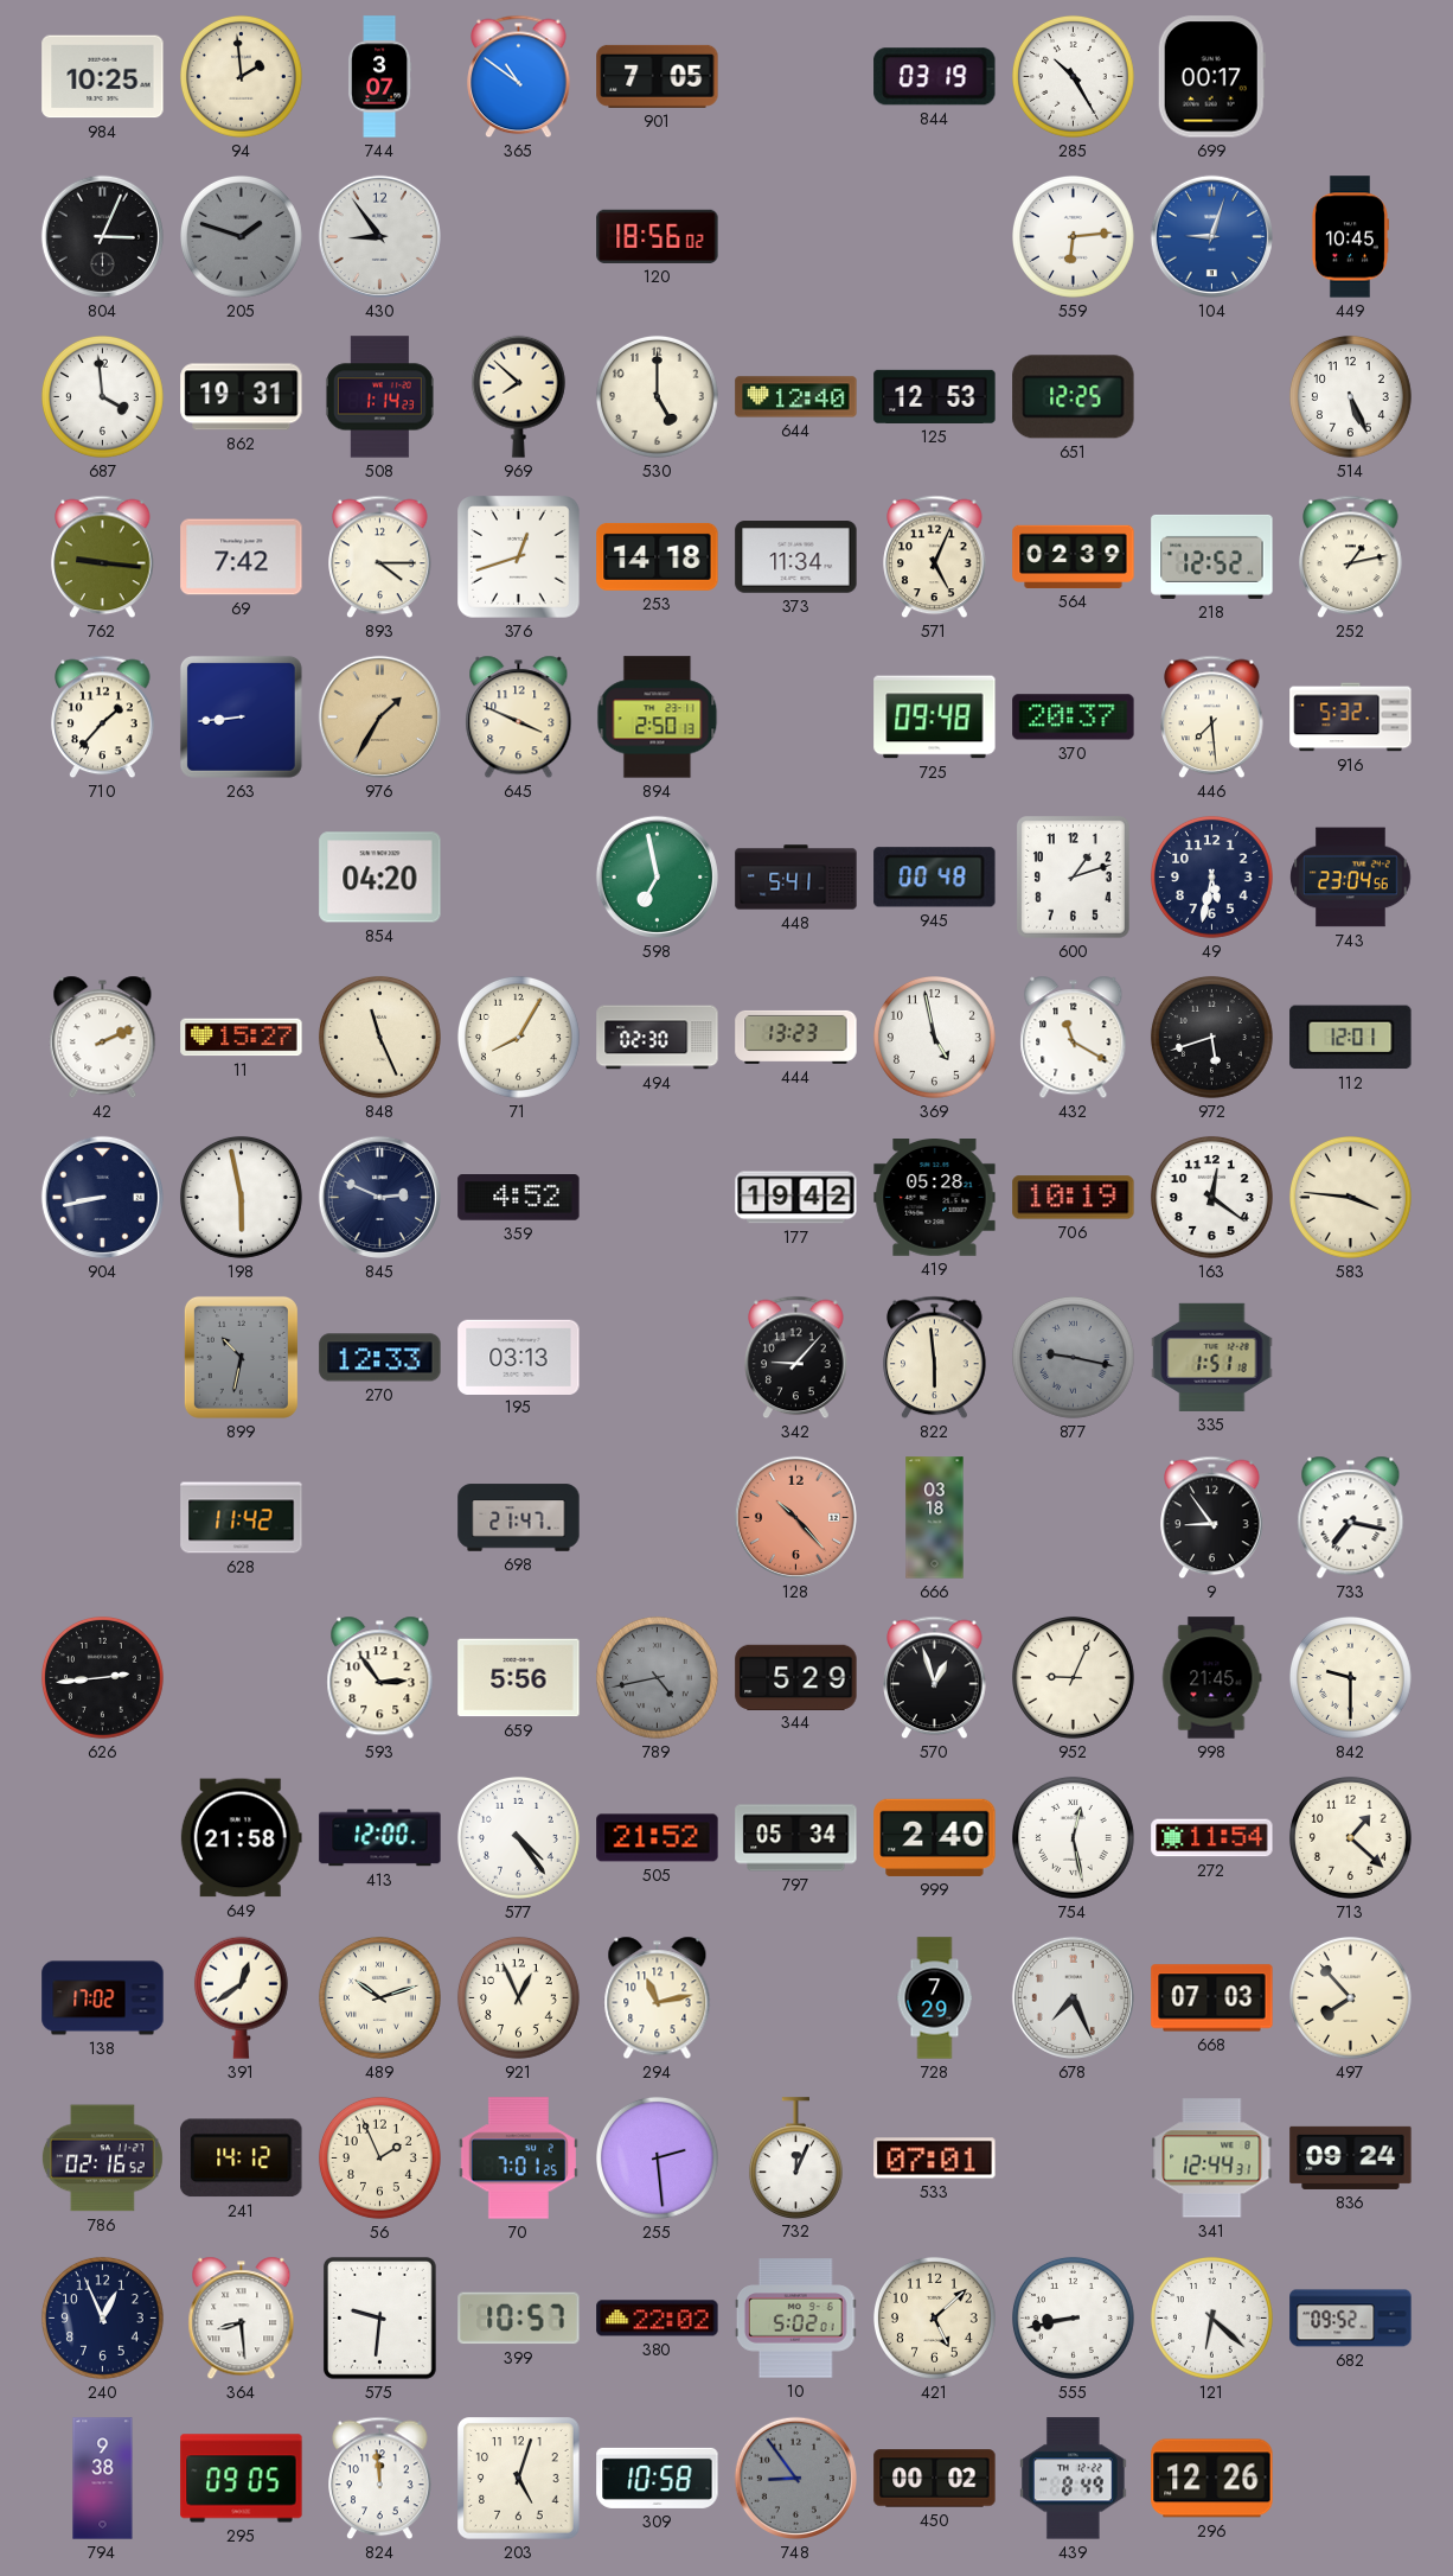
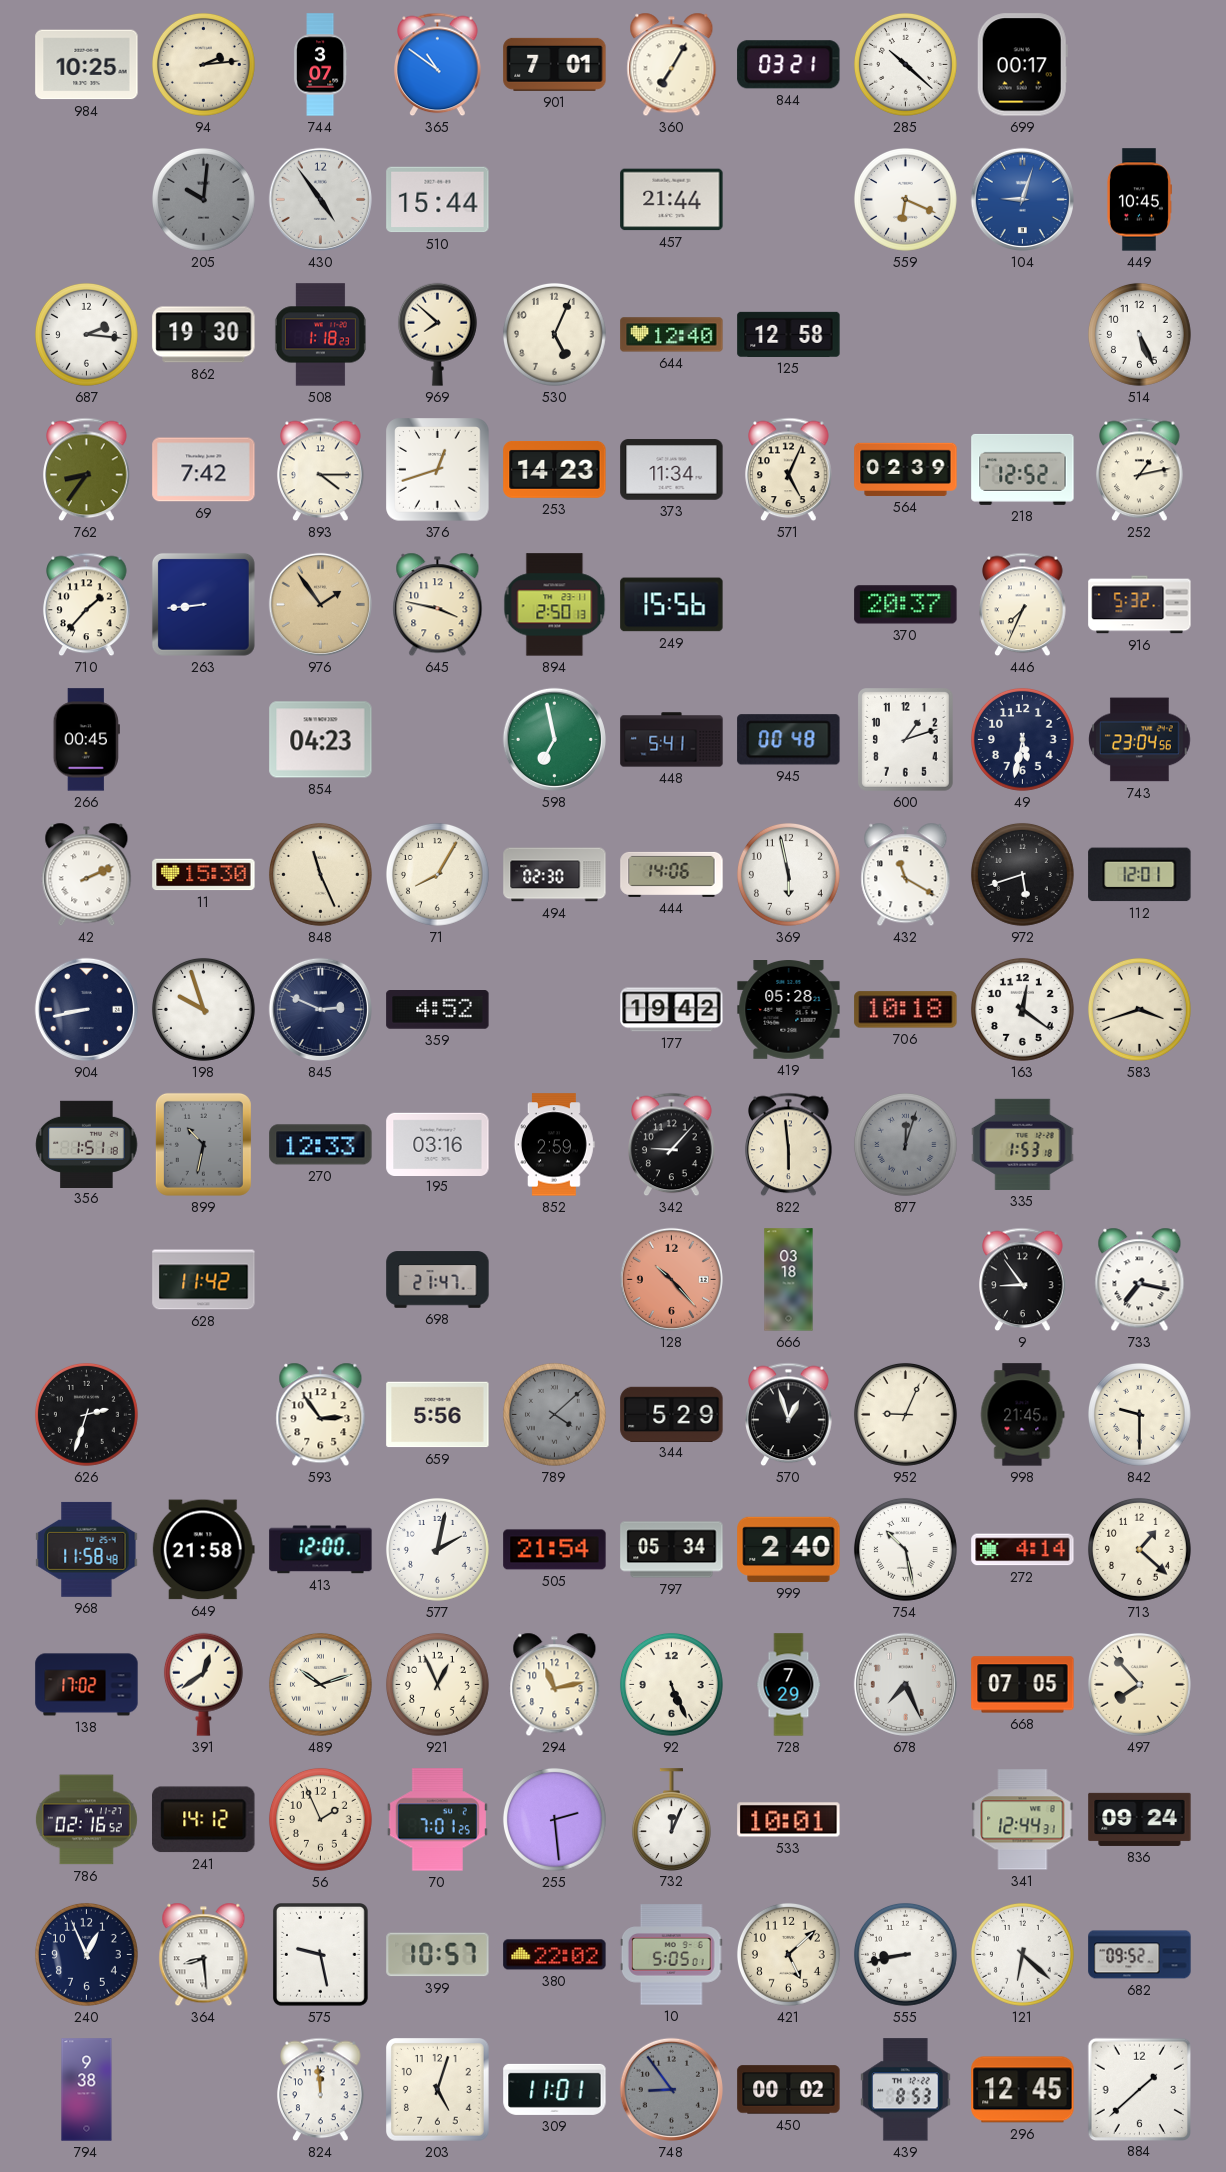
94: 1:59 -> 2:14
901: 7:05 -> 7:01
360: none -> 7:05
844: 03:19 -> 03:21
285: 10:25 -> 10:22
804: 3:04 -> none
205: 1:48 -> 10:01
430: 8:54 -> 4:54
510: none -> 15:44
120: 18:56 -> none
457: none -> 21:44
559: 6:14 -> 6:19
687: 3:59 -> 2:16
862: 19:31 -> 19:30
508: 1:14 -> 1:18
530: 5:00 -> 5:04
125: 12:53 -> 12:58
651: 12:25 -> none
762: 9:16 -> 8:36
253: 14:18 -> 14:23
976: 1:35 -> 1:54
645: 3:49 -> 3:47
249: none -> 15:56
725: 09:48 -> none
446: 7:29 -> 7:34
266: none -> 00:45
854: 04:20 -> 04:23
11: 15:27 -> 15:30
444: 13:23 -> 14:06
369: 4:58 -> 5:58
198: 5:58 -> 9:57
706: 10:19 -> 10:18
583: 3:46 -> 3:42
356: none -> 1:51
195: 03:13 -> 03:16
852: none -> 2:59
877: 9:17 -> 12:03
335: 1:51 -> 1:53
626: 2:44 -> 2:33
789: 4:43 -> 4:08
968: none -> 11:58
577: 4:24 -> 2:02
505: 21:52 -> 21:54
754: 12:28 -> 10:28
272: 11:54 -> 4:14
92: none -> 5:26
668: 07:03 -> 07:05
533: 07:01 -> 10:01
575: 9:31 -> 9:28
10: 5:02 -> 5:05
295: 09:05 -> none
309: 10:58 -> 11:01
439: 8:49 -> 8:53
296: 12:26 -> 12:45
884: none -> 1:38
